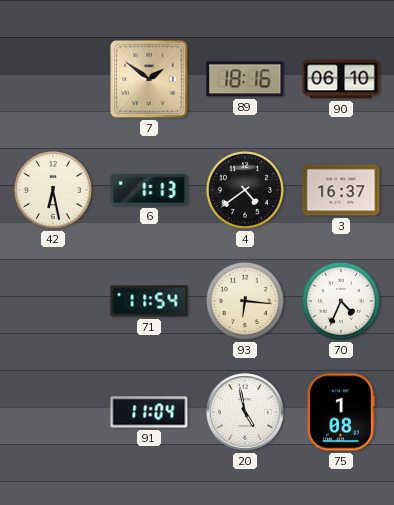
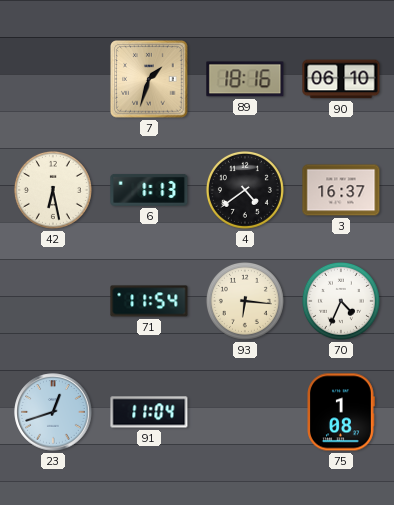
7: 1:51 -> 1:33
23: none -> 12:42
20: 4:58 -> none
